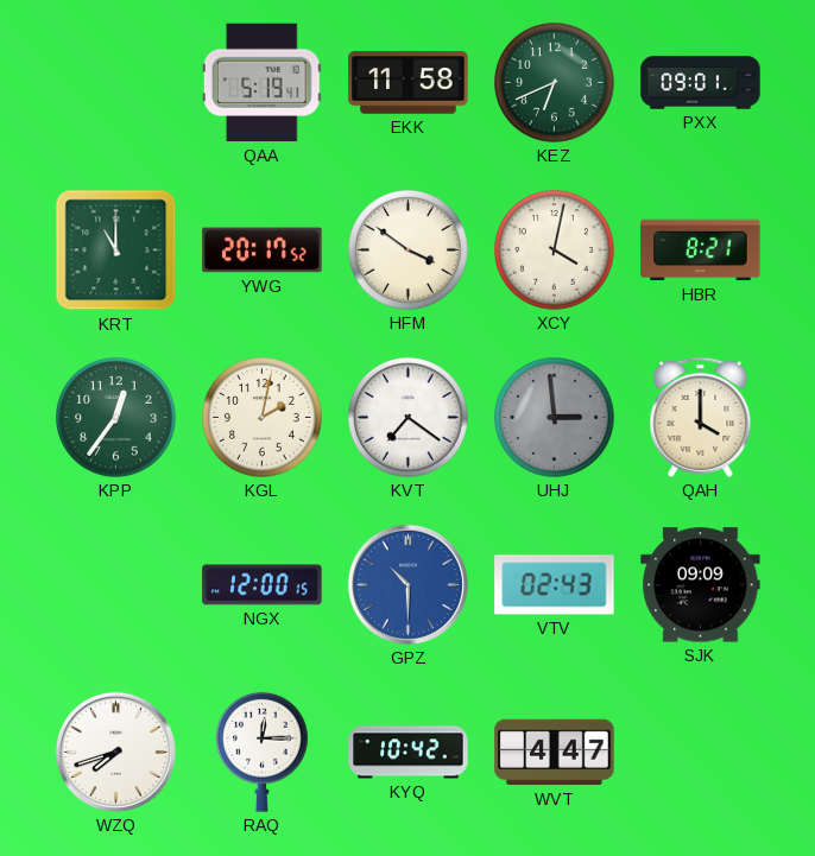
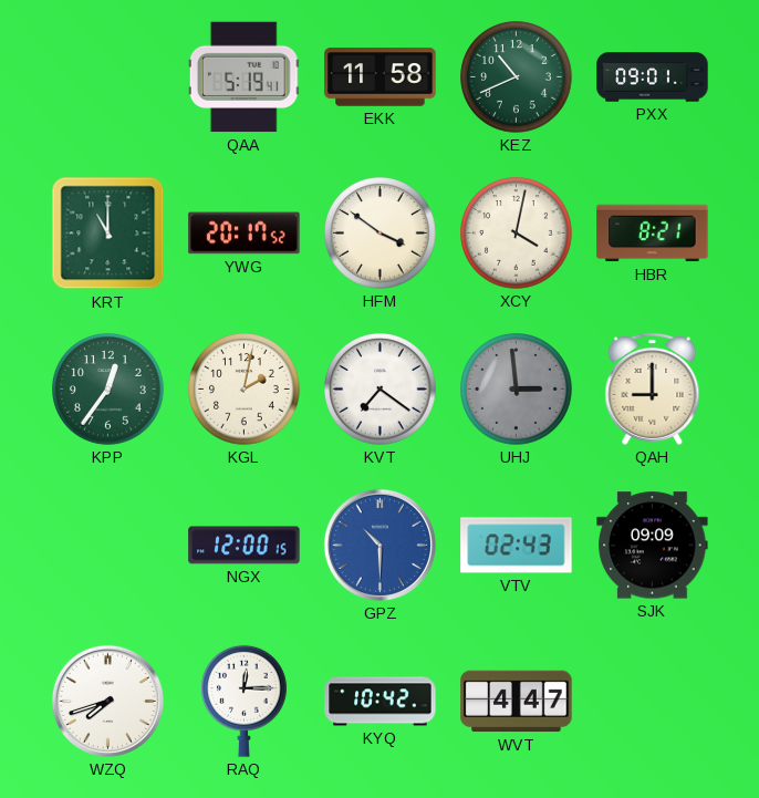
KEZ: 6:41 -> 10:41
QAH: 4:00 -> 9:00
